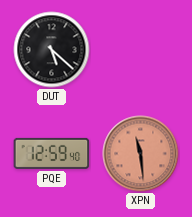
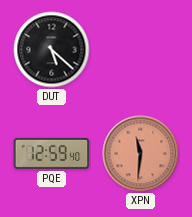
XPN: 11:29 -> 11:31
